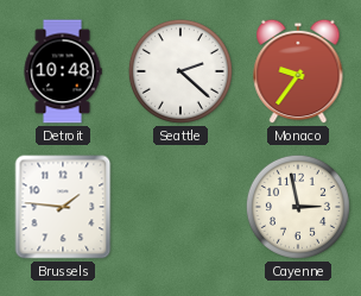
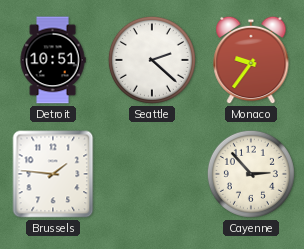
Detroit: 10:48 -> 10:51
Cayenne: 2:58 -> 2:53
